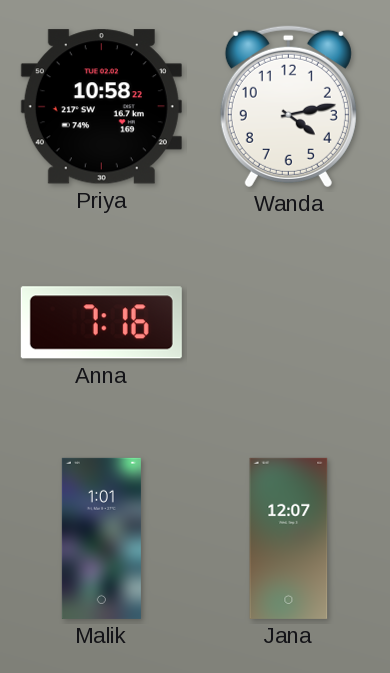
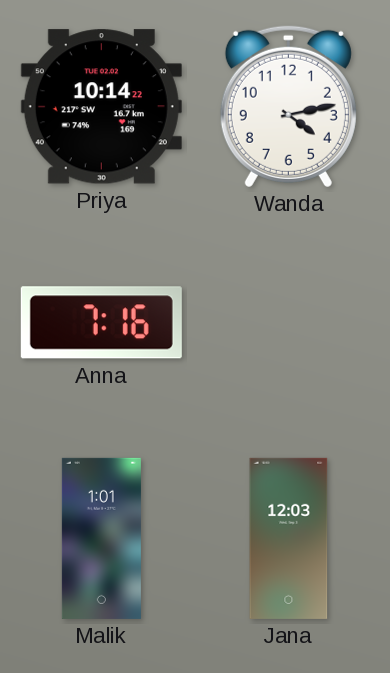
Priya: 10:58 -> 10:14
Jana: 12:07 -> 12:03
